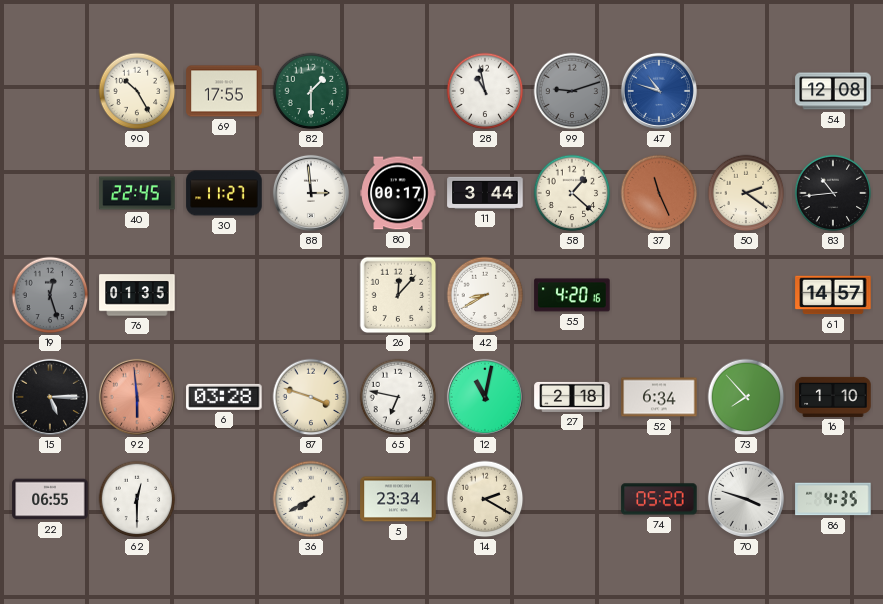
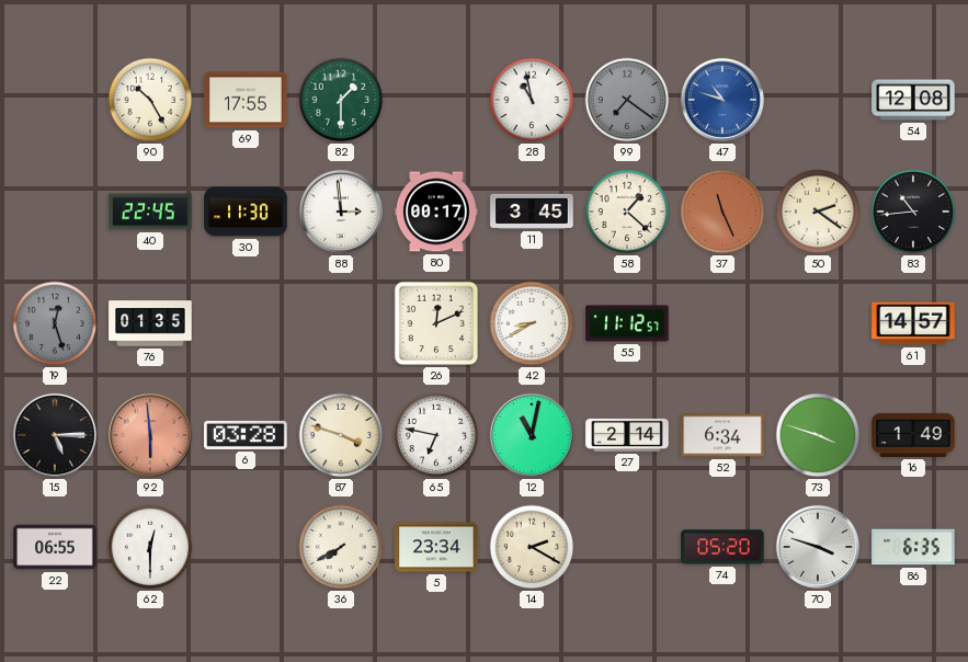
99: 9:12 -> 7:21
30: 11:27 -> 11:30
11: 3:44 -> 3:45
26: 12:07 -> 12:11
55: 4:20 -> 11:12
27: 2:18 -> 2:14
73: 7:53 -> 3:48
16: 1:10 -> 1:49
86: 4:35 -> 6:35
